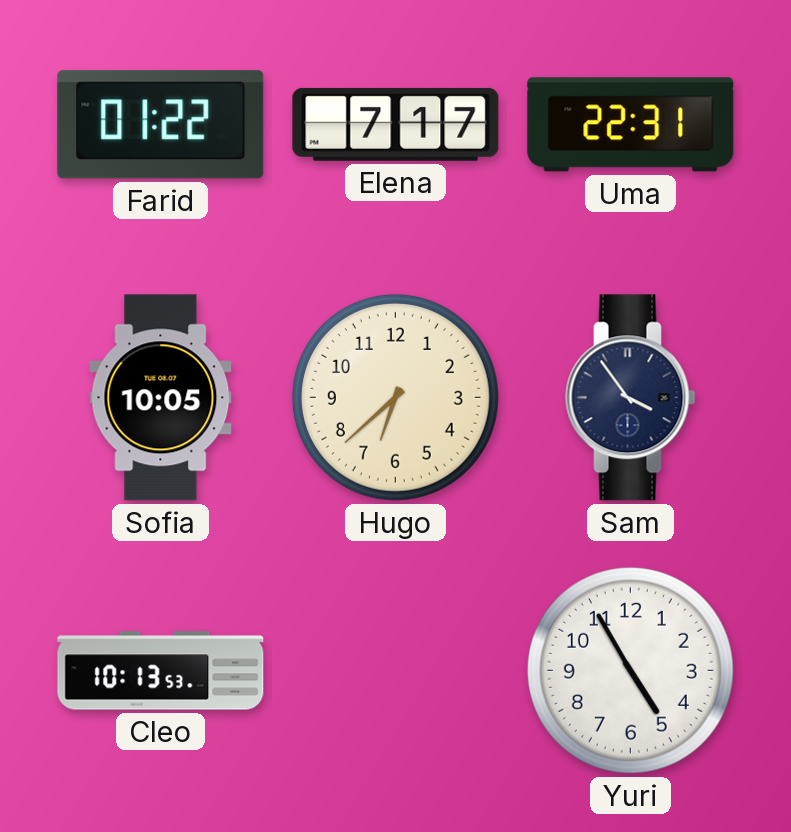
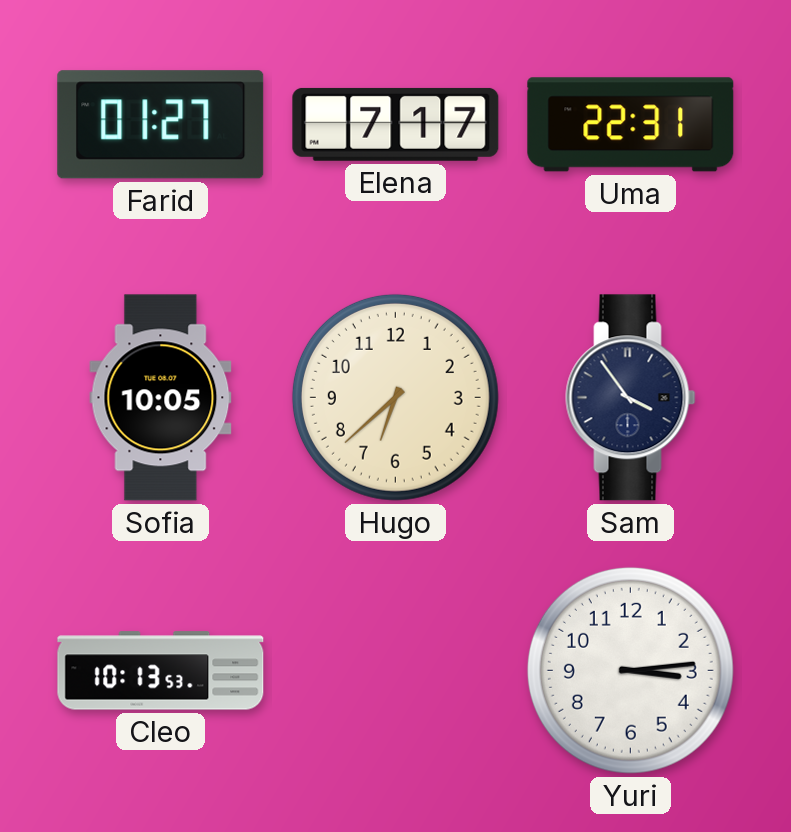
Farid: 01:22 -> 01:27
Yuri: 4:55 -> 3:14
